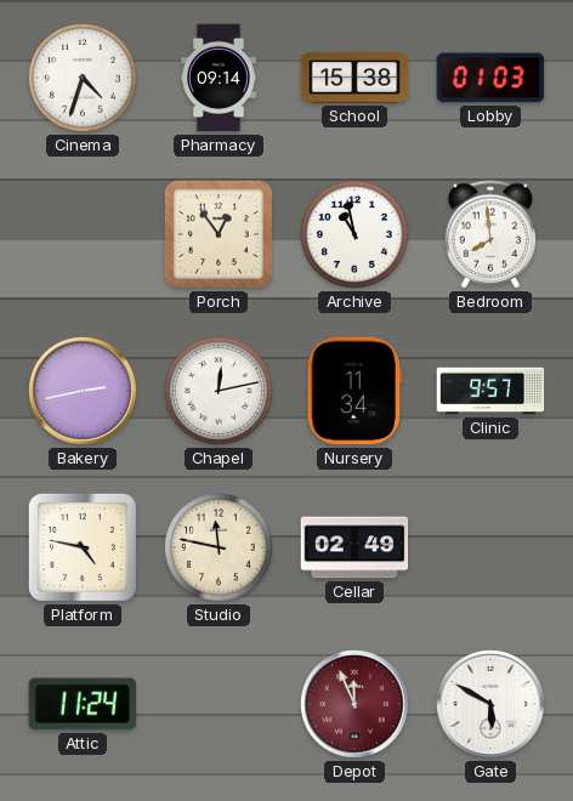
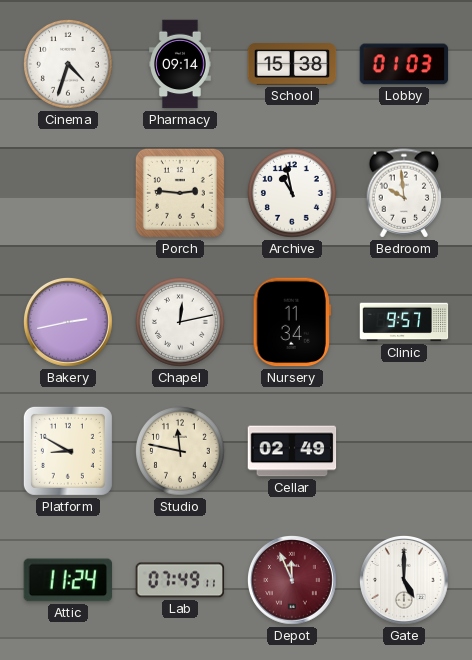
Porch: 12:54 -> 2:46
Bedroom: 7:59 -> 9:59
Platform: 4:47 -> 8:50
Lab: none -> 07:49
Gate: 5:50 -> 5:00
